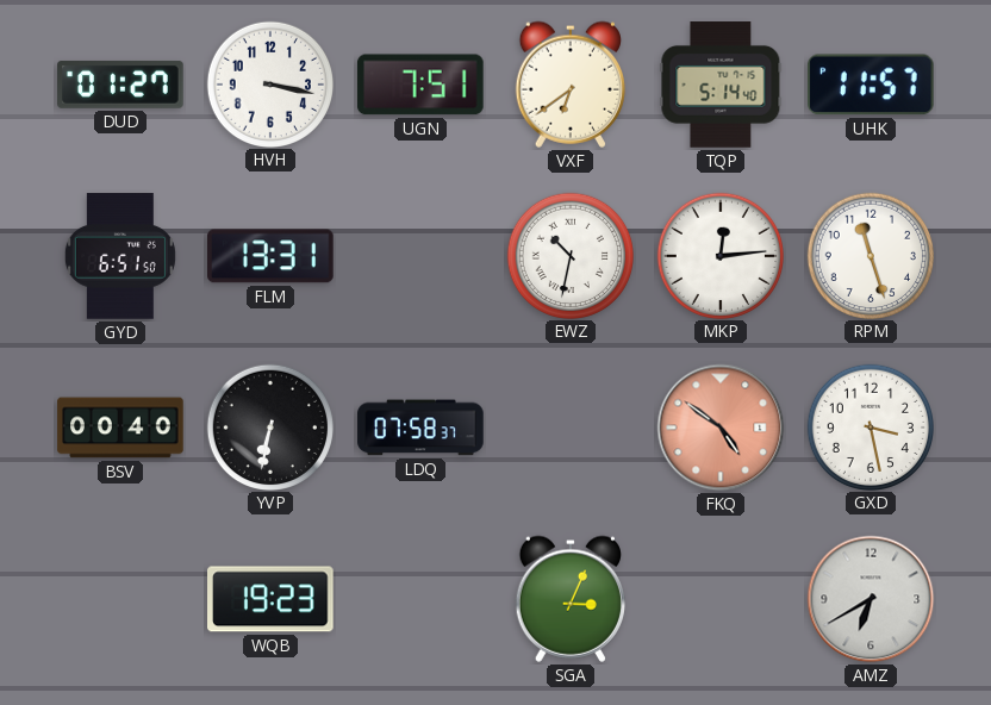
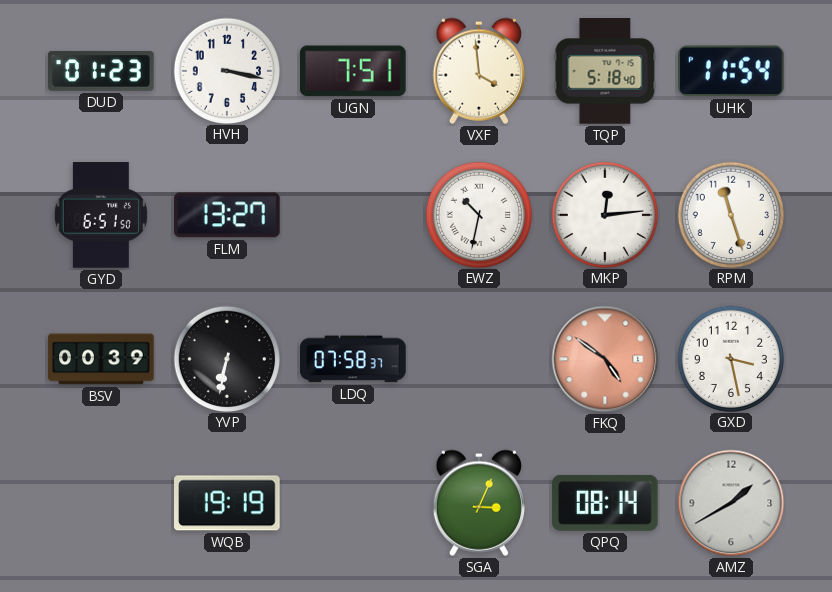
DUD: 01:27 -> 01:23
VXF: 6:39 -> 3:59
TQP: 5:14 -> 5:18
UHK: 11:57 -> 11:54
FLM: 13:31 -> 13:27
BSV: 00:40 -> 00:39
WQB: 19:23 -> 19:19
QPQ: none -> 08:14
AMZ: 6:40 -> 1:40
